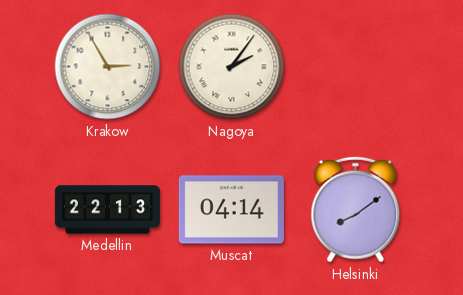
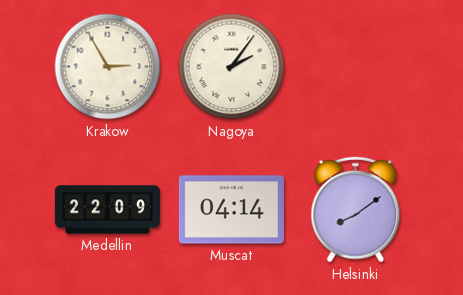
Medellin: 22:13 -> 22:09
